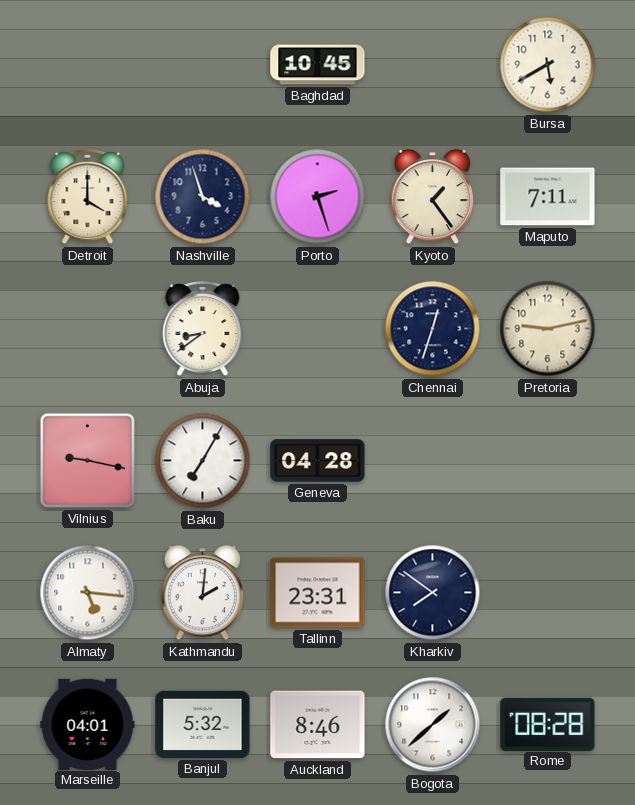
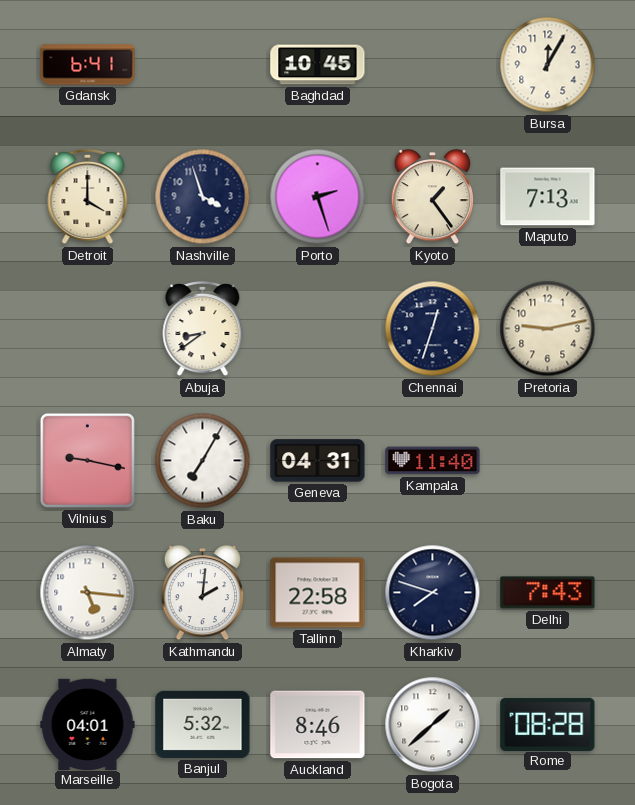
Gdansk: none -> 6:41
Bursa: 5:40 -> 12:05
Maputo: 7:11 -> 7:13
Geneva: 04:28 -> 04:31
Kampala: none -> 11:40
Tallinn: 23:31 -> 22:58
Kharkiv: 7:51 -> 7:48
Delhi: none -> 7:43
